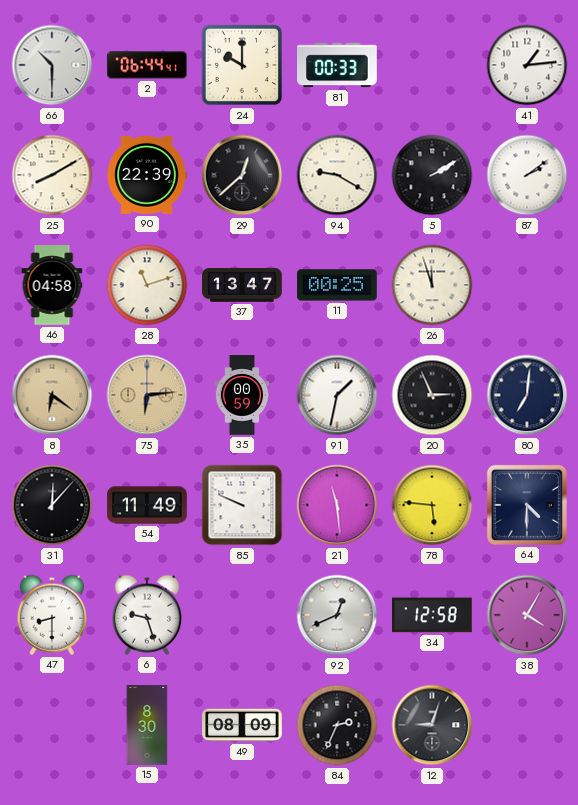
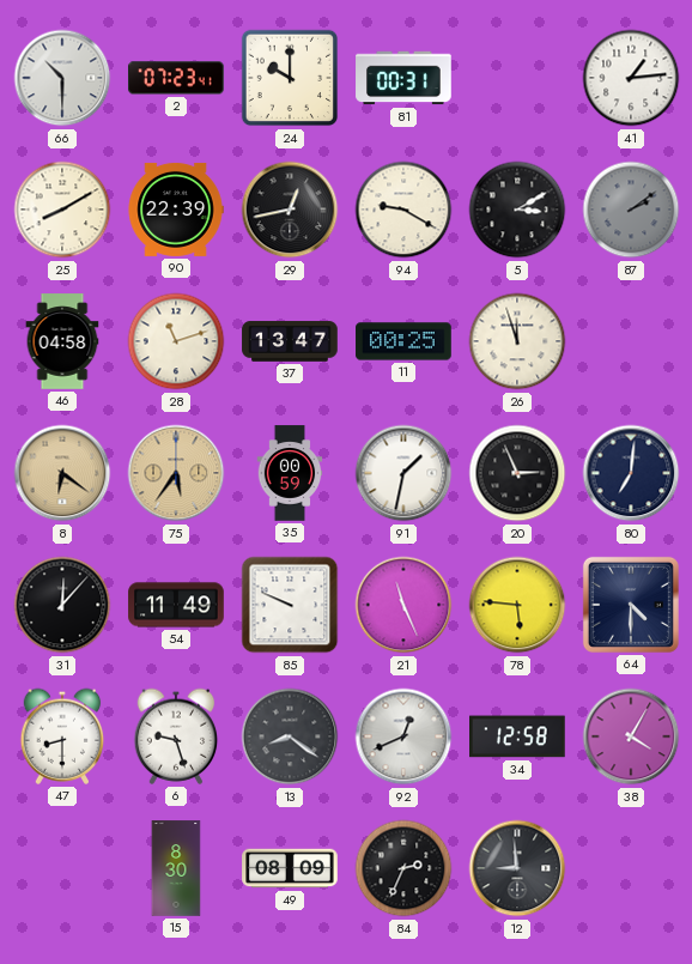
2: 06:44 -> 07:23
81: 00:33 -> 00:31
29: 12:38 -> 12:43
5: 2:10 -> 3:10
87 dial: white -> grey
75: 6:14 -> 5:36
21: 11:29 -> 11:26
13: none -> 8:21
12: 9:03 -> 8:59
